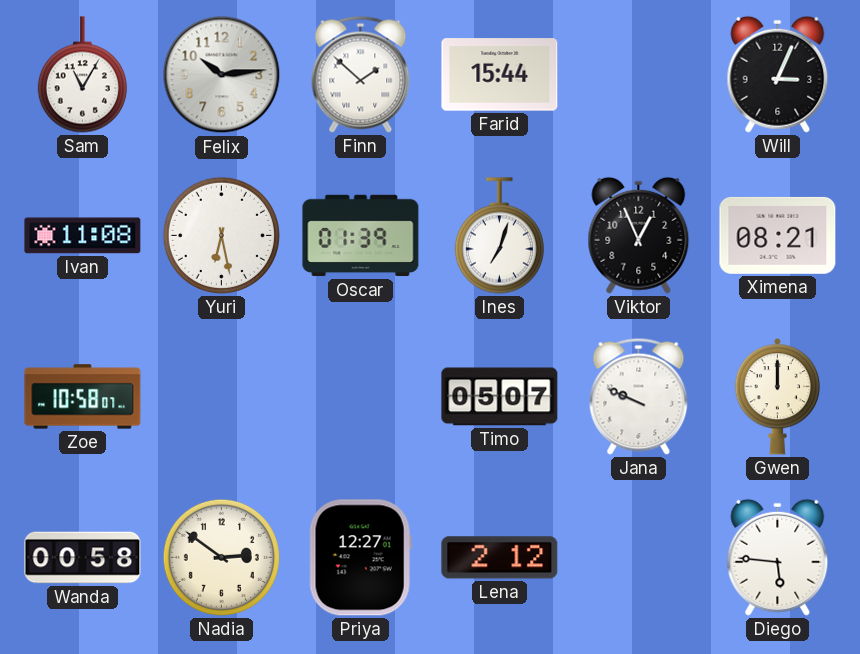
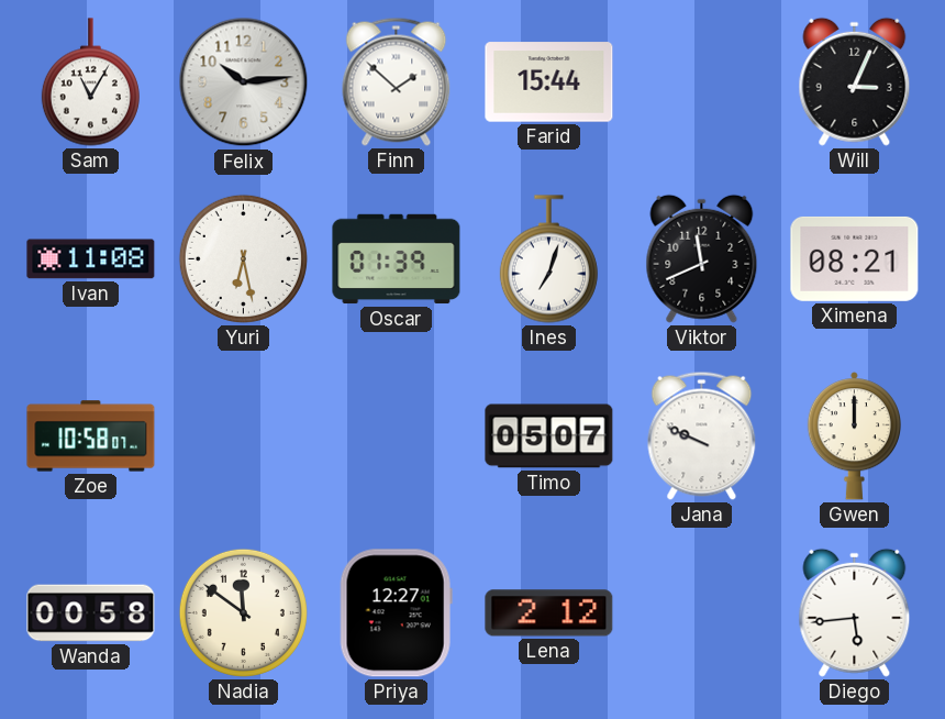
Viktor: 12:56 -> 11:41
Nadia: 2:51 -> 11:51
Diego: 5:46 -> 5:44
